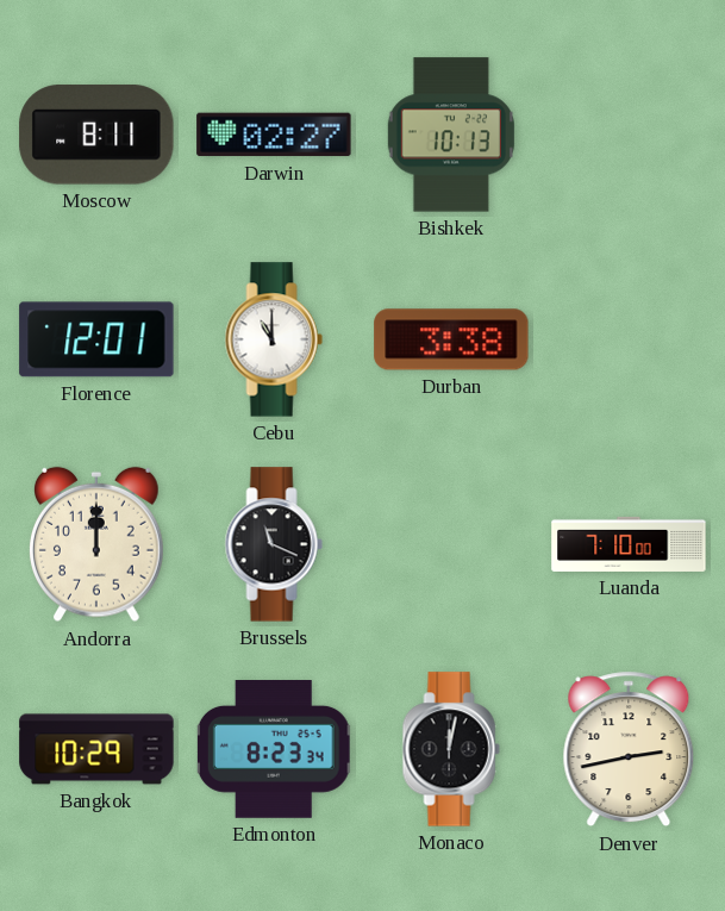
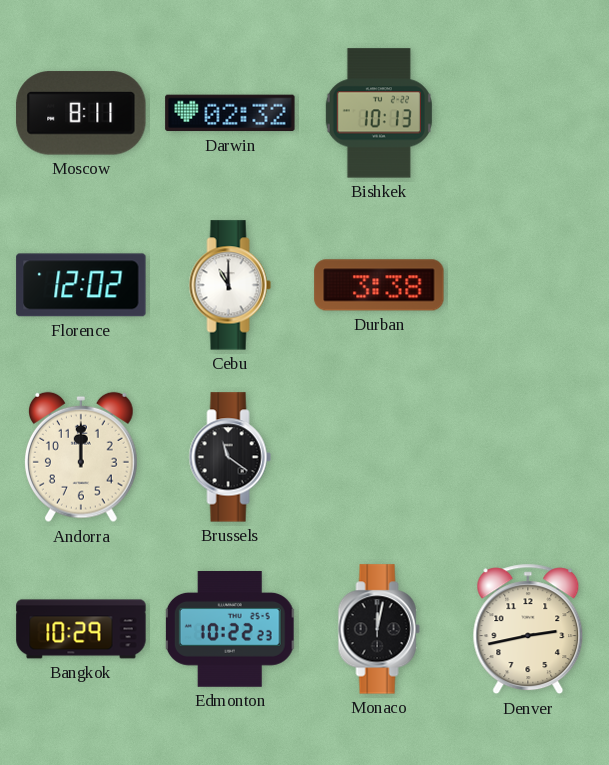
Darwin: 02:27 -> 02:32
Florence: 12:01 -> 12:02
Brussels: 11:19 -> 11:21
Luanda: 7:10 -> none
Edmonton: 8:23 -> 10:22
